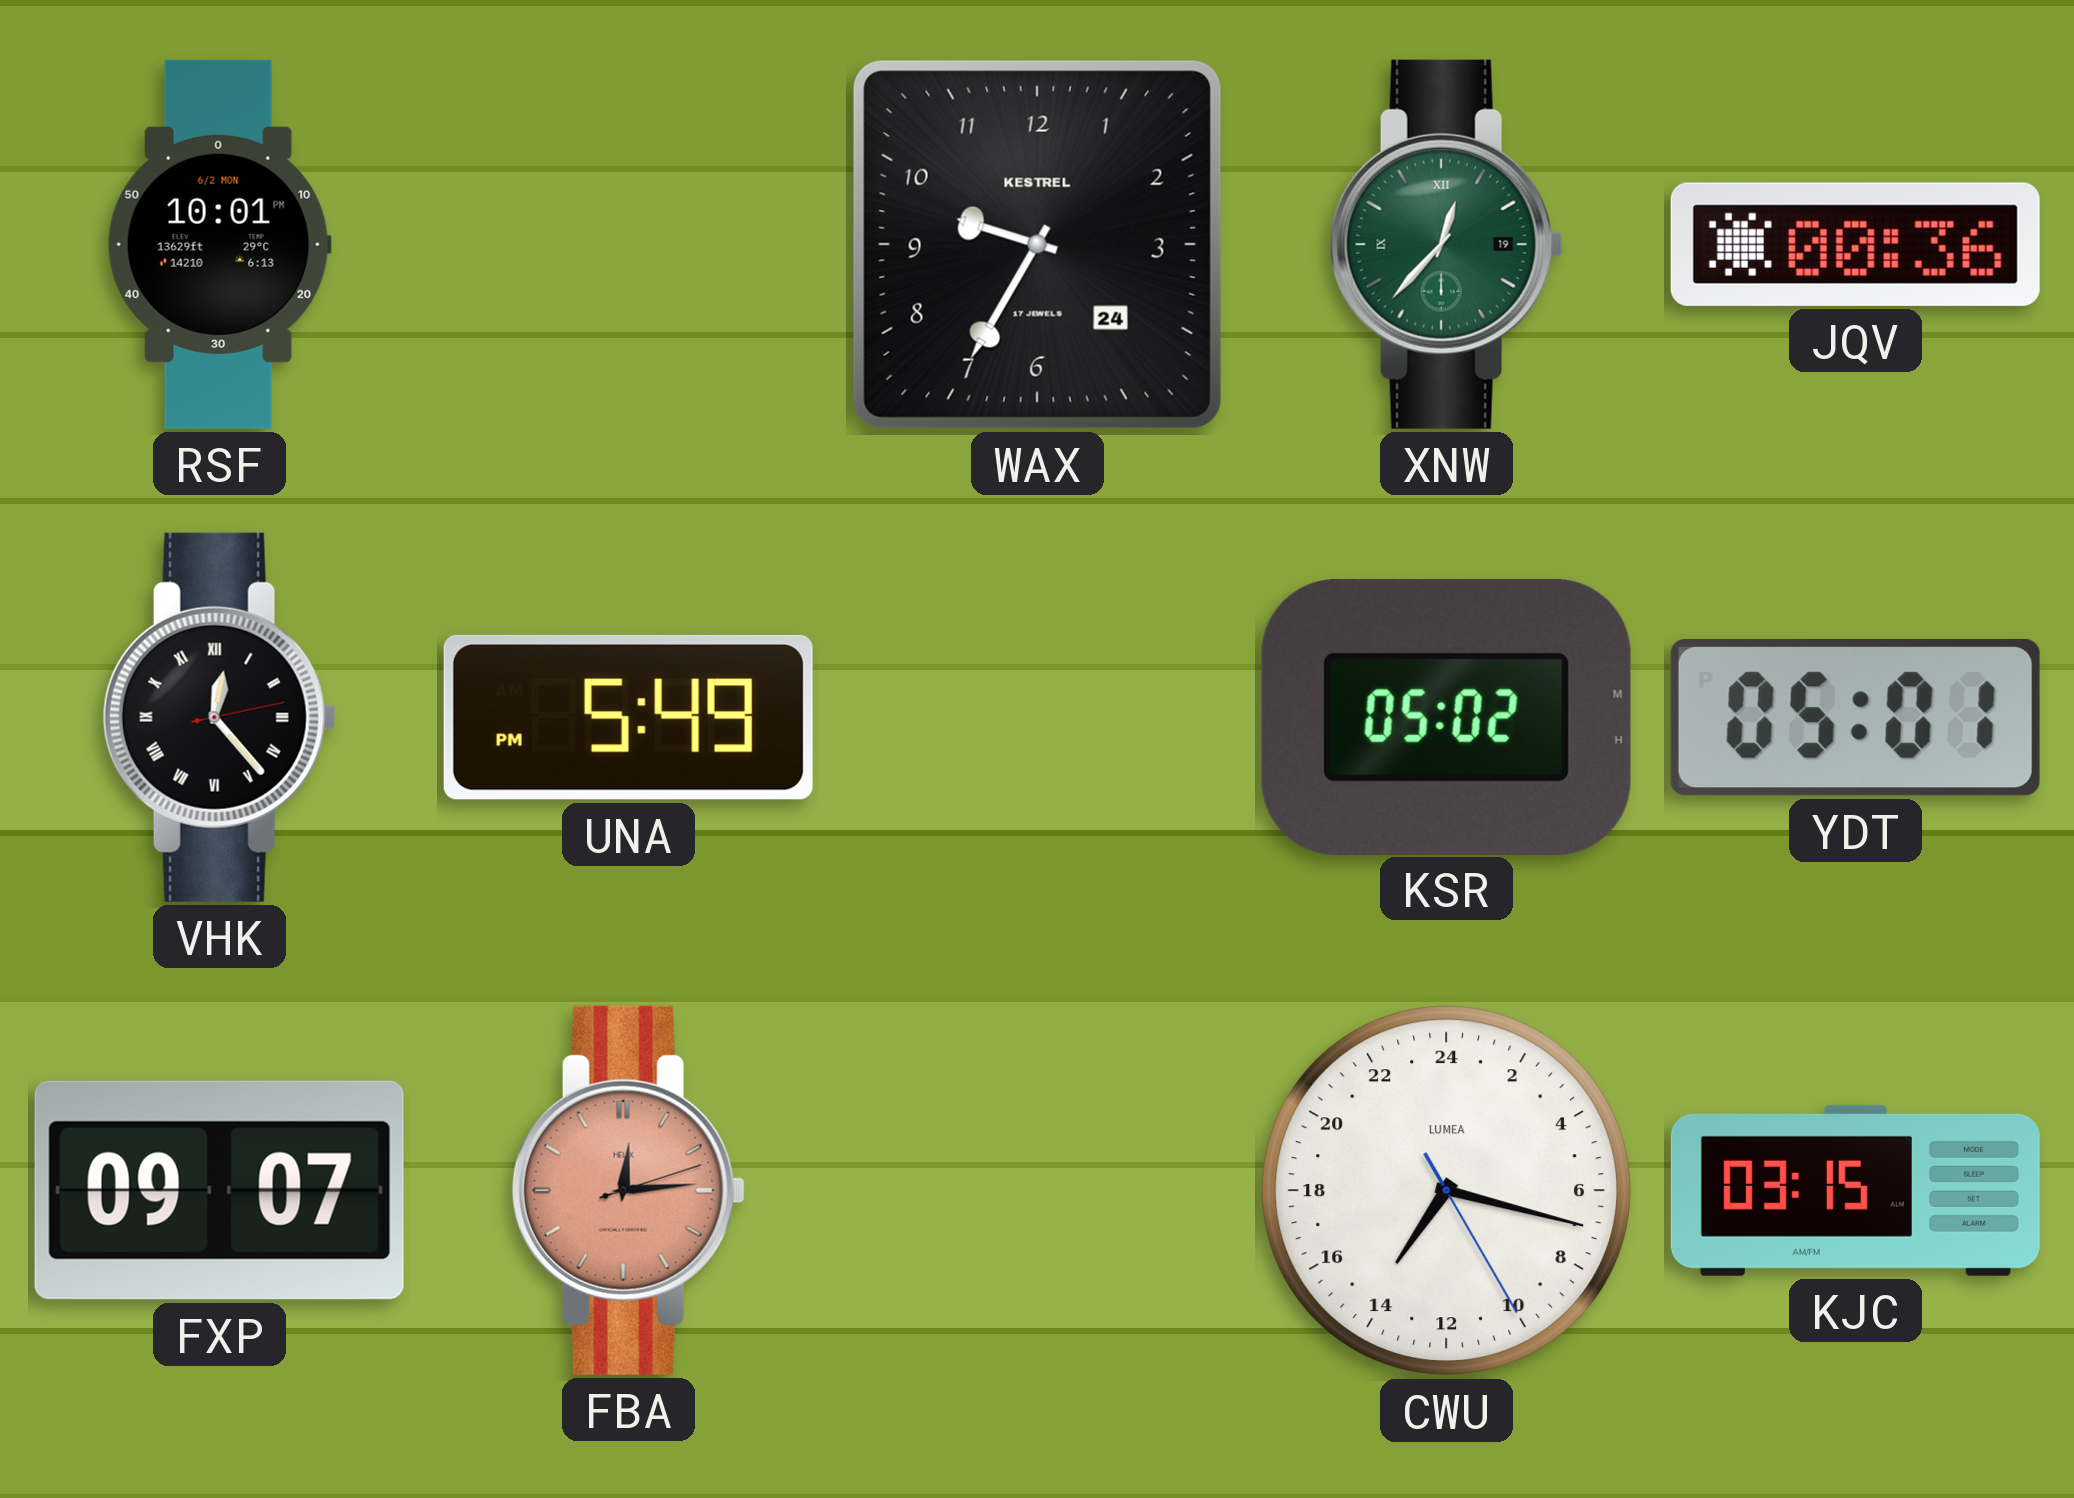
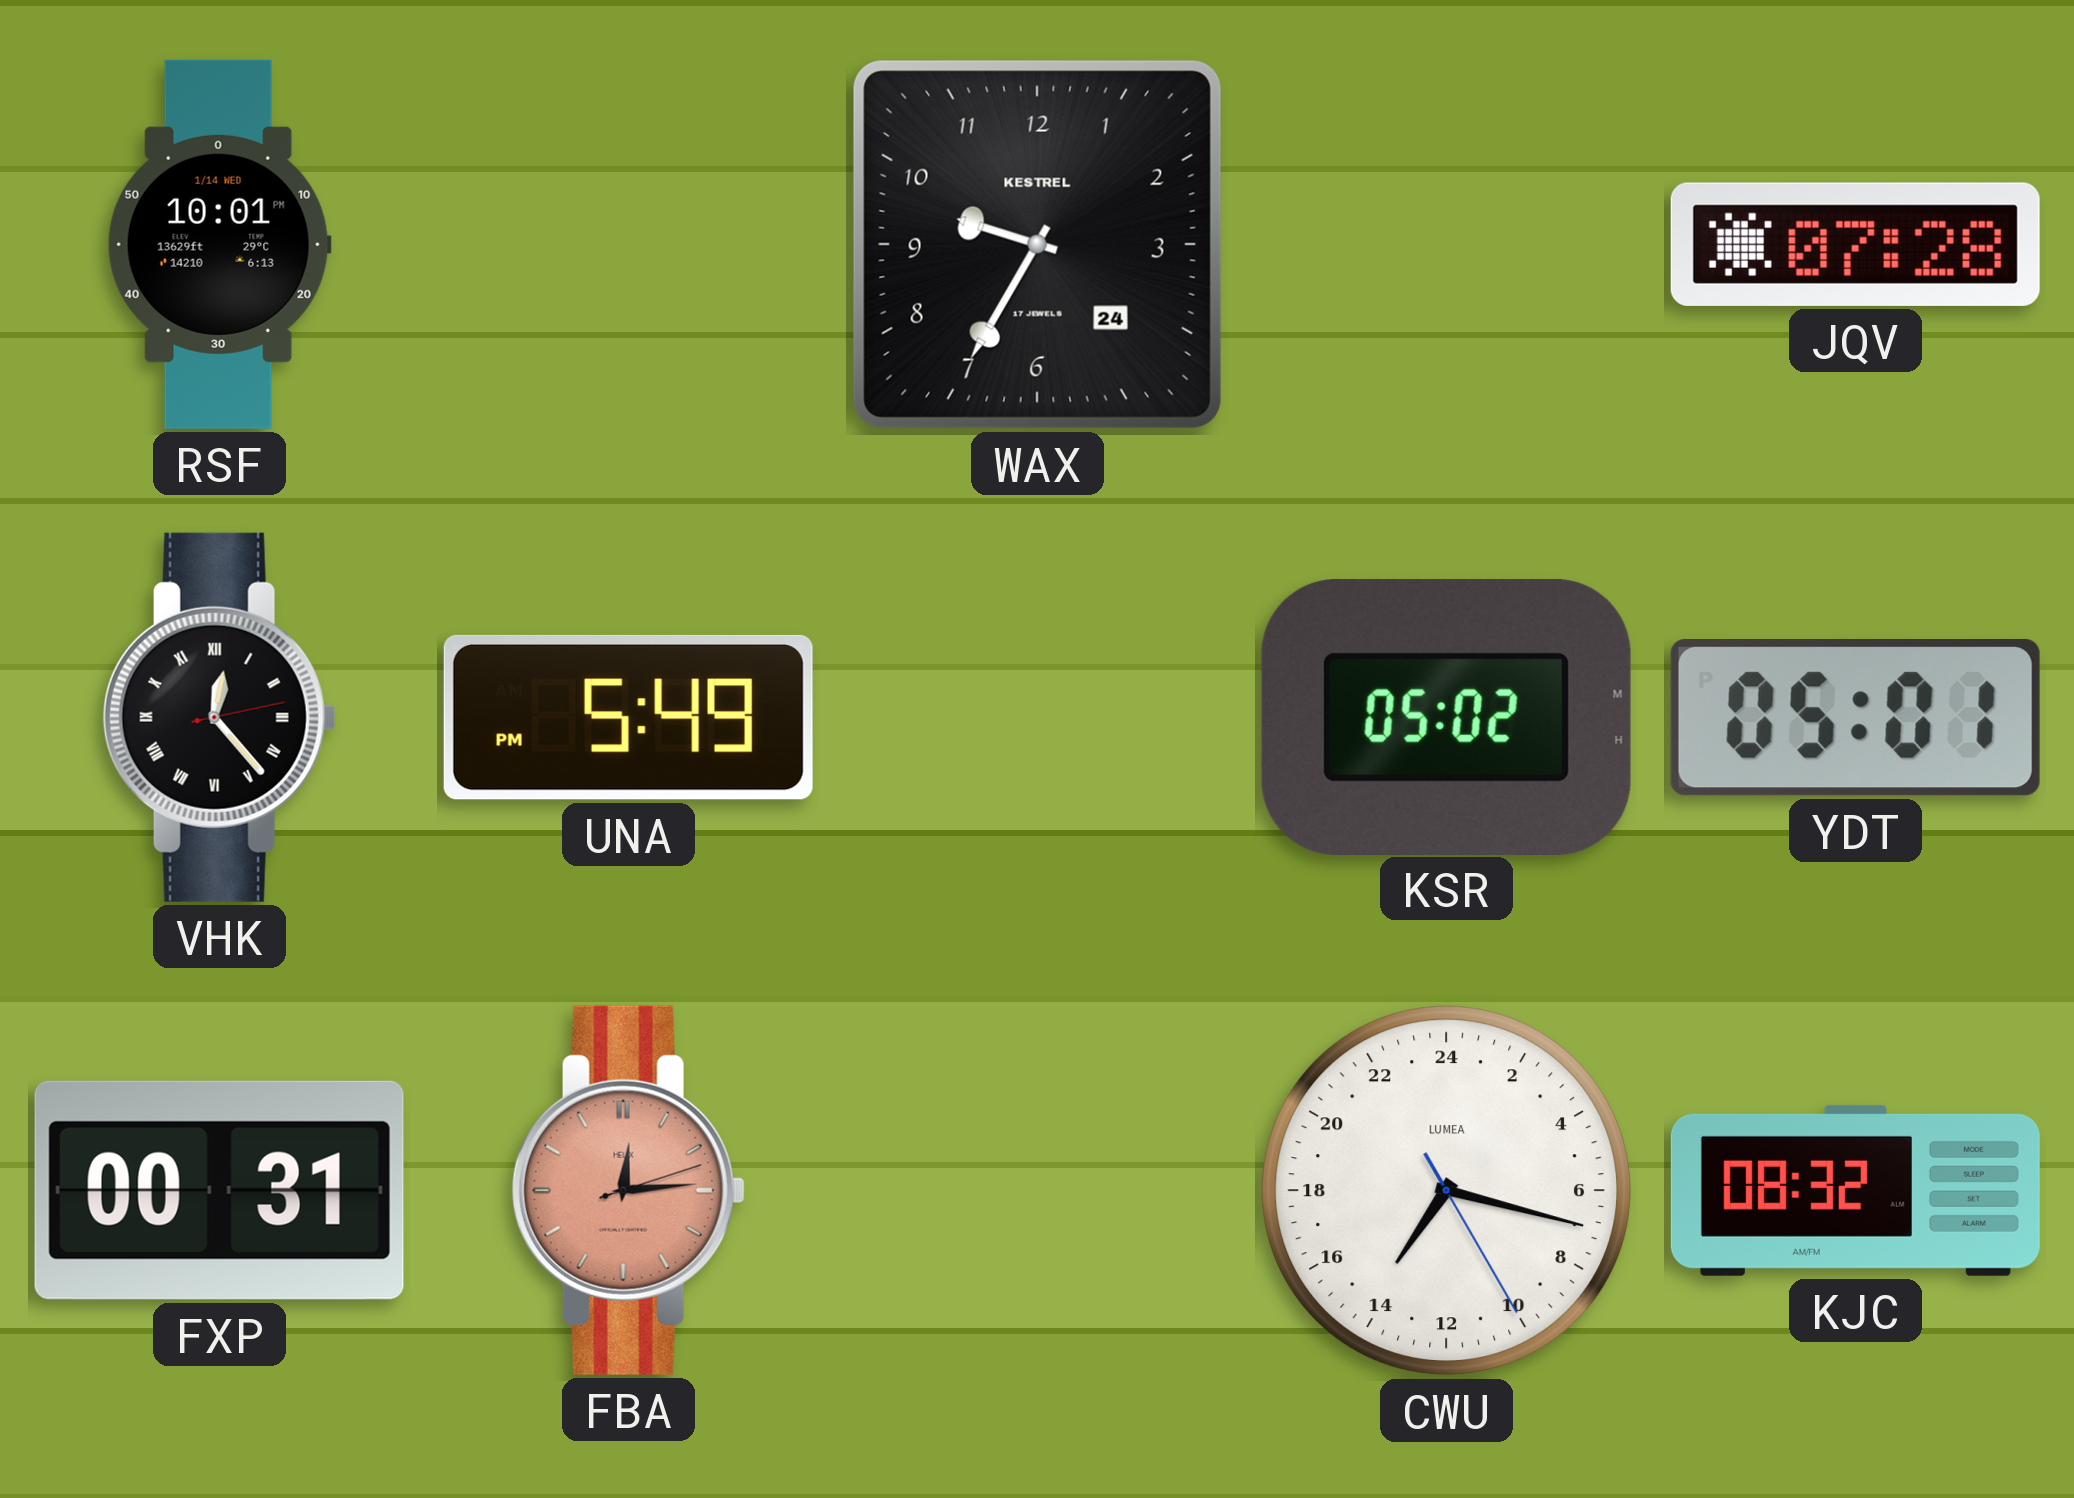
RSF date: 6/2 MON -> 1/14 WED
XNW: 12:37 -> none
JQV: 00:36 -> 07:28
FXP: 09:07 -> 00:31
KJC: 03:15 -> 08:32
